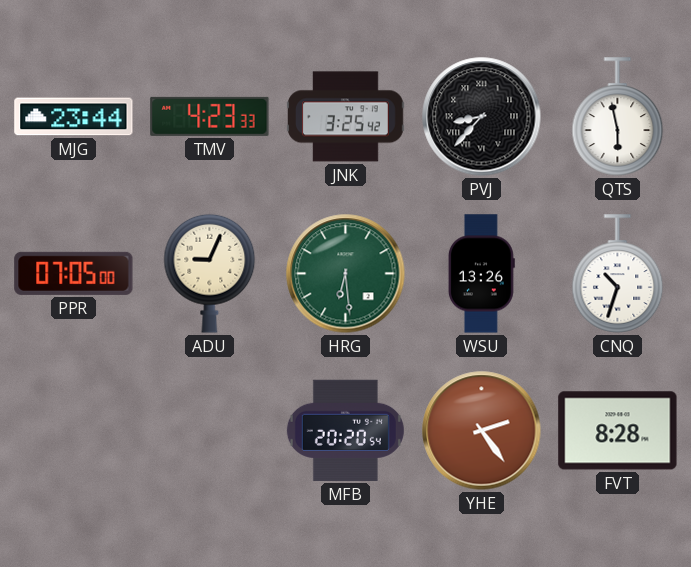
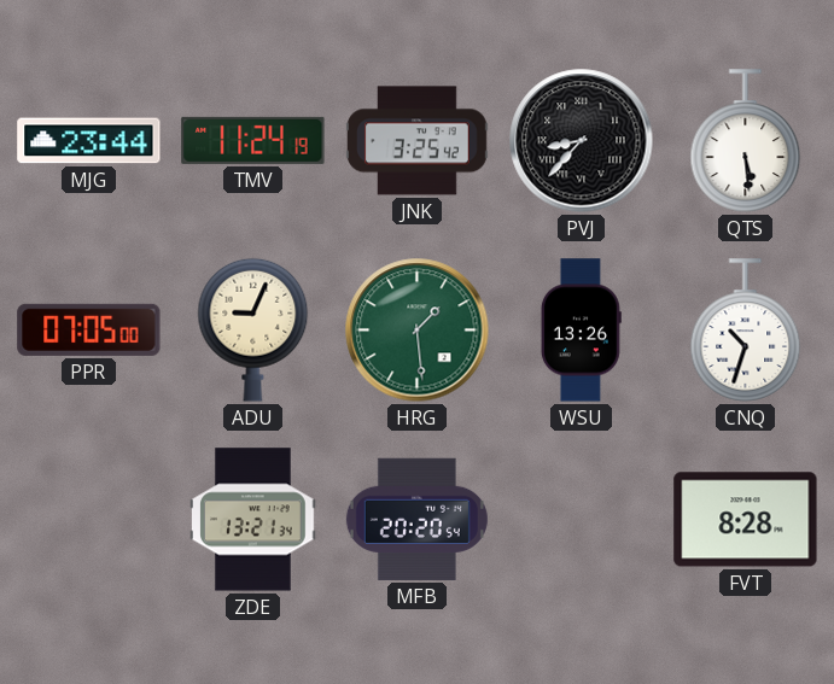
TMV: 4:23 -> 11:24
QTS: 5:58 -> 5:29
HRG: 6:29 -> 1:29
ZDE: none -> 13:21
YHE: 2:24 -> none
